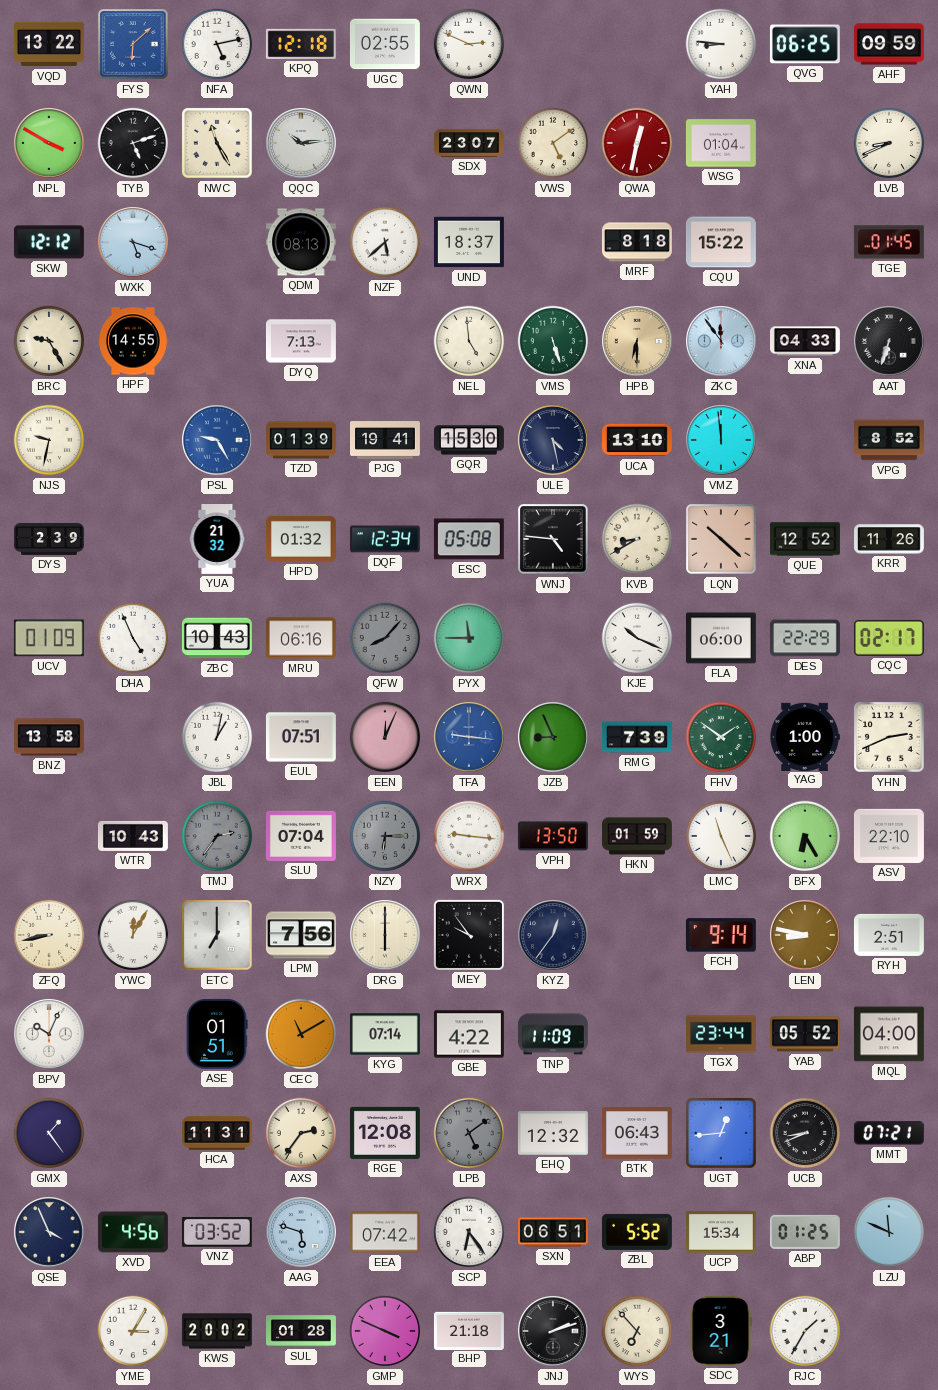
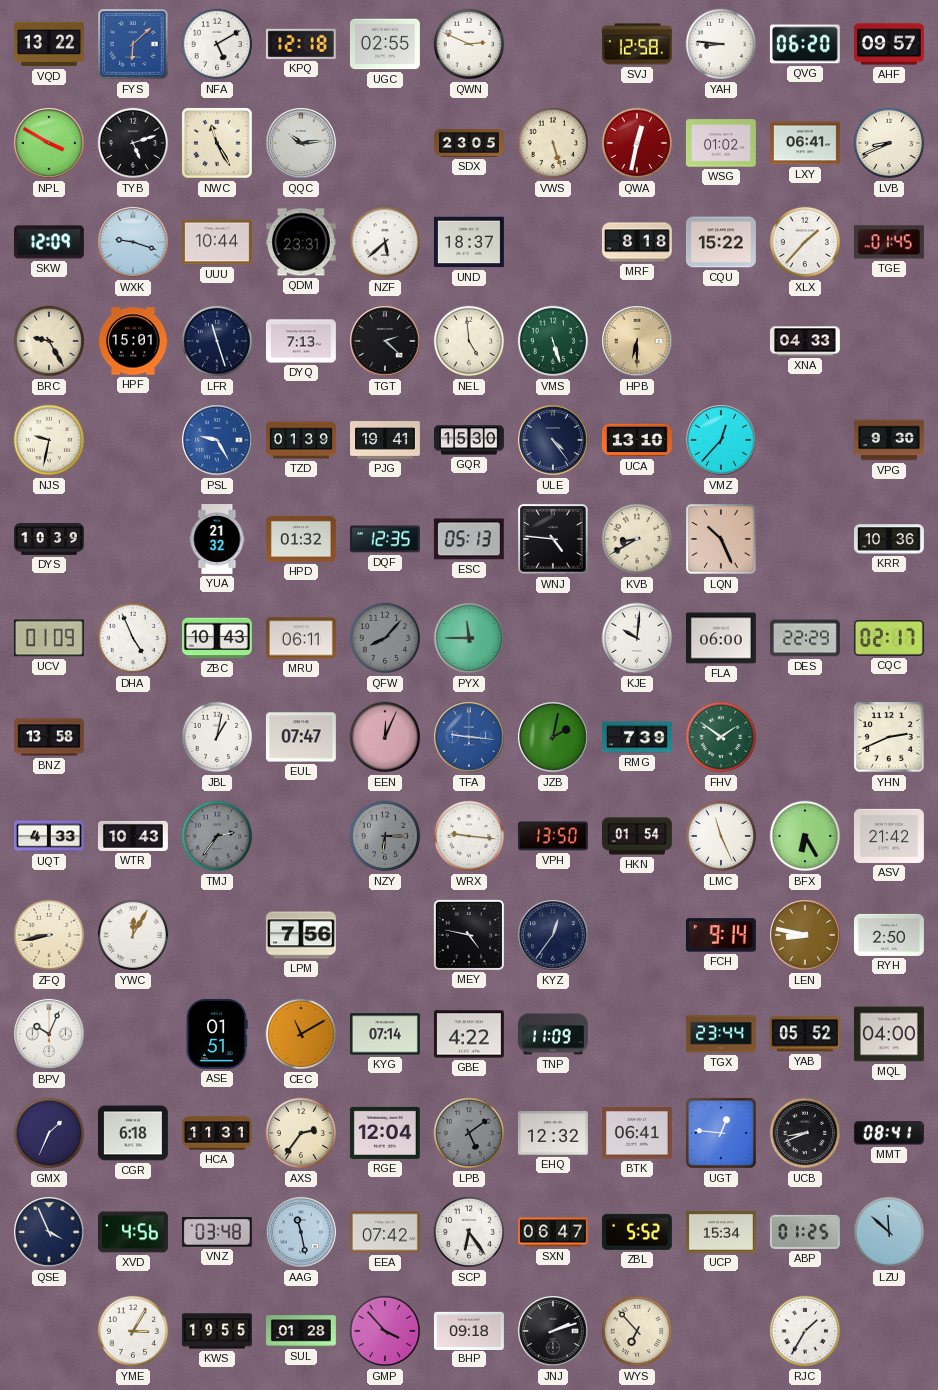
NFA: 5:13 -> 5:10
SVJ: none -> 12:58
QVG: 06:25 -> 06:20
AHF: 09:59 -> 09:57
SDX: 23:07 -> 23:05
VWS: 5:09 -> 5:27
WSG: 01:04 -> 01:02
LXY: none -> 06:41
SKW: 12:12 -> 12:09
WXK: 5:18 -> 9:18
UUU: none -> 10:44
QDM: 08:13 -> 23:31
XLX: none -> 1:37
HPF: 14:55 -> 15:01
LFR: none -> 11:27
TGT: none -> 2:22
ZKC: 11:54 -> none
AAT: 6:33 -> none
ULE: 4:28 -> 4:24
VMZ: 11:59 -> 12:37
VPG: 8:52 -> 9:30
DYS: 2:39 -> 10:39
DQF: 12:34 -> 12:35
ESC: 05:08 -> 05:13
LQN: 10:22 -> 10:26
QUE: 12:52 -> none
KRR: 11:26 -> 10:36
MRU: 06:16 -> 06:11
KJE: 10:19 -> 10:01
EUL: 07:51 -> 07:47
JZB: 8:56 -> 2:02
YAG: 1:00 -> none
UQT: none -> 4:33
SLU: 07:04 -> none
HKN: 01:59 -> 01:54
ASV: 22:10 -> 21:42
ETC: 7:00 -> none
DRG: 6:00 -> none
MEY: 9:54 -> 4:47
RYH: 2:51 -> 2:50
GMX: 1:24 -> 1:34
CGR: none -> 6:18
RGE: 12:08 -> 12:04
BTK: 06:43 -> 06:41
UGT: 12:44 -> 12:46
MMT: 07:21 -> 08:41
VNZ: 03:52 -> 03:48
AAG: 5:48 -> 11:28
SXN: 06:51 -> 06:47
LZU: 11:49 -> 11:52
KWS: 20:02 -> 19:55
GMP: 3:49 -> 3:53
BHP: 21:18 -> 09:18
SDC: 3:21 -> none
